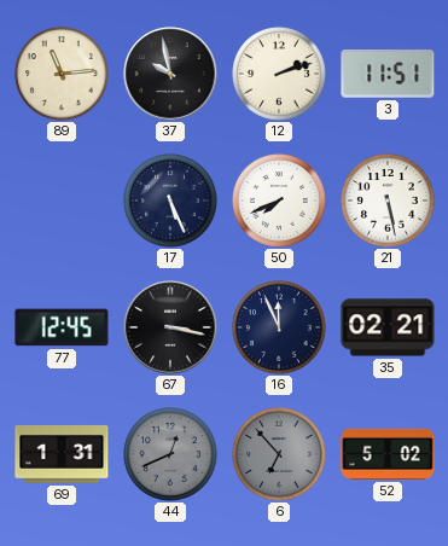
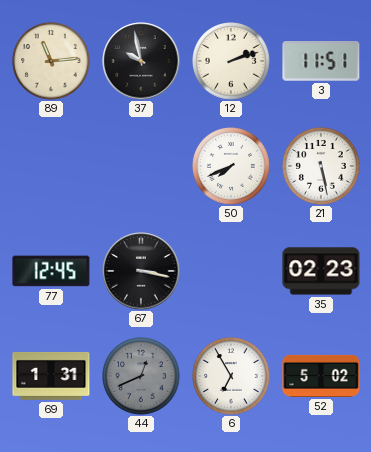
17: 5:26 -> none
16: 11:56 -> none
35: 02:21 -> 02:23
6: 6:53 -> 6:55
6 dial: grey -> white
